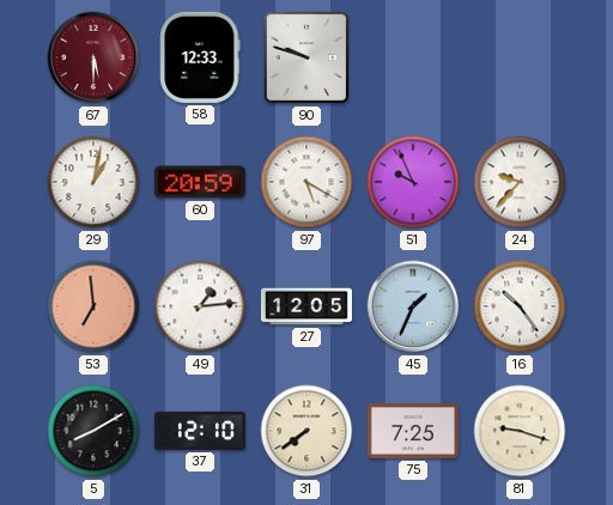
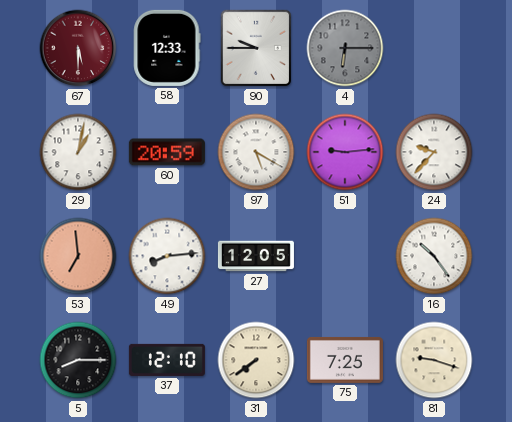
90: 9:48 -> 9:45
4: none -> 6:15
51: 9:56 -> 9:14
49: 1:14 -> 8:14
45: 1:34 -> none
5: 8:10 -> 8:15
